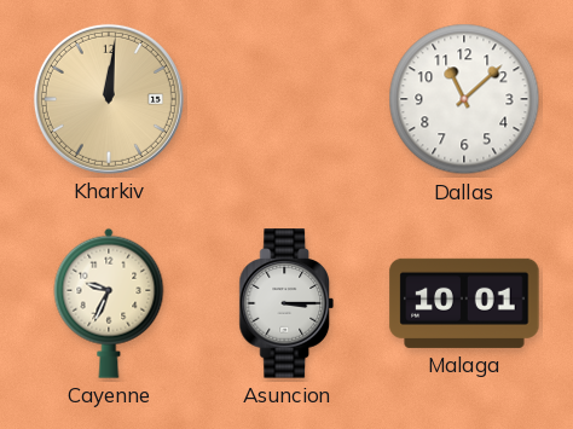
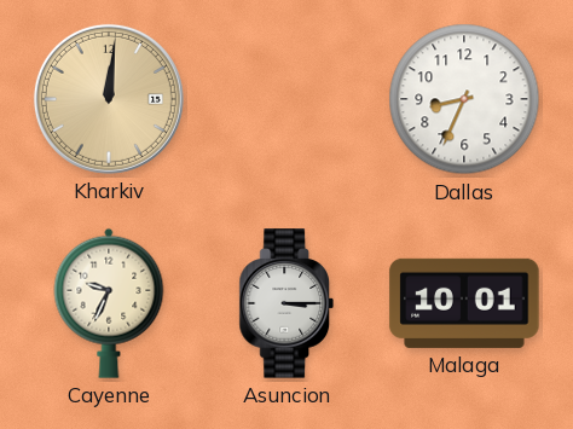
Dallas: 11:08 -> 8:34
